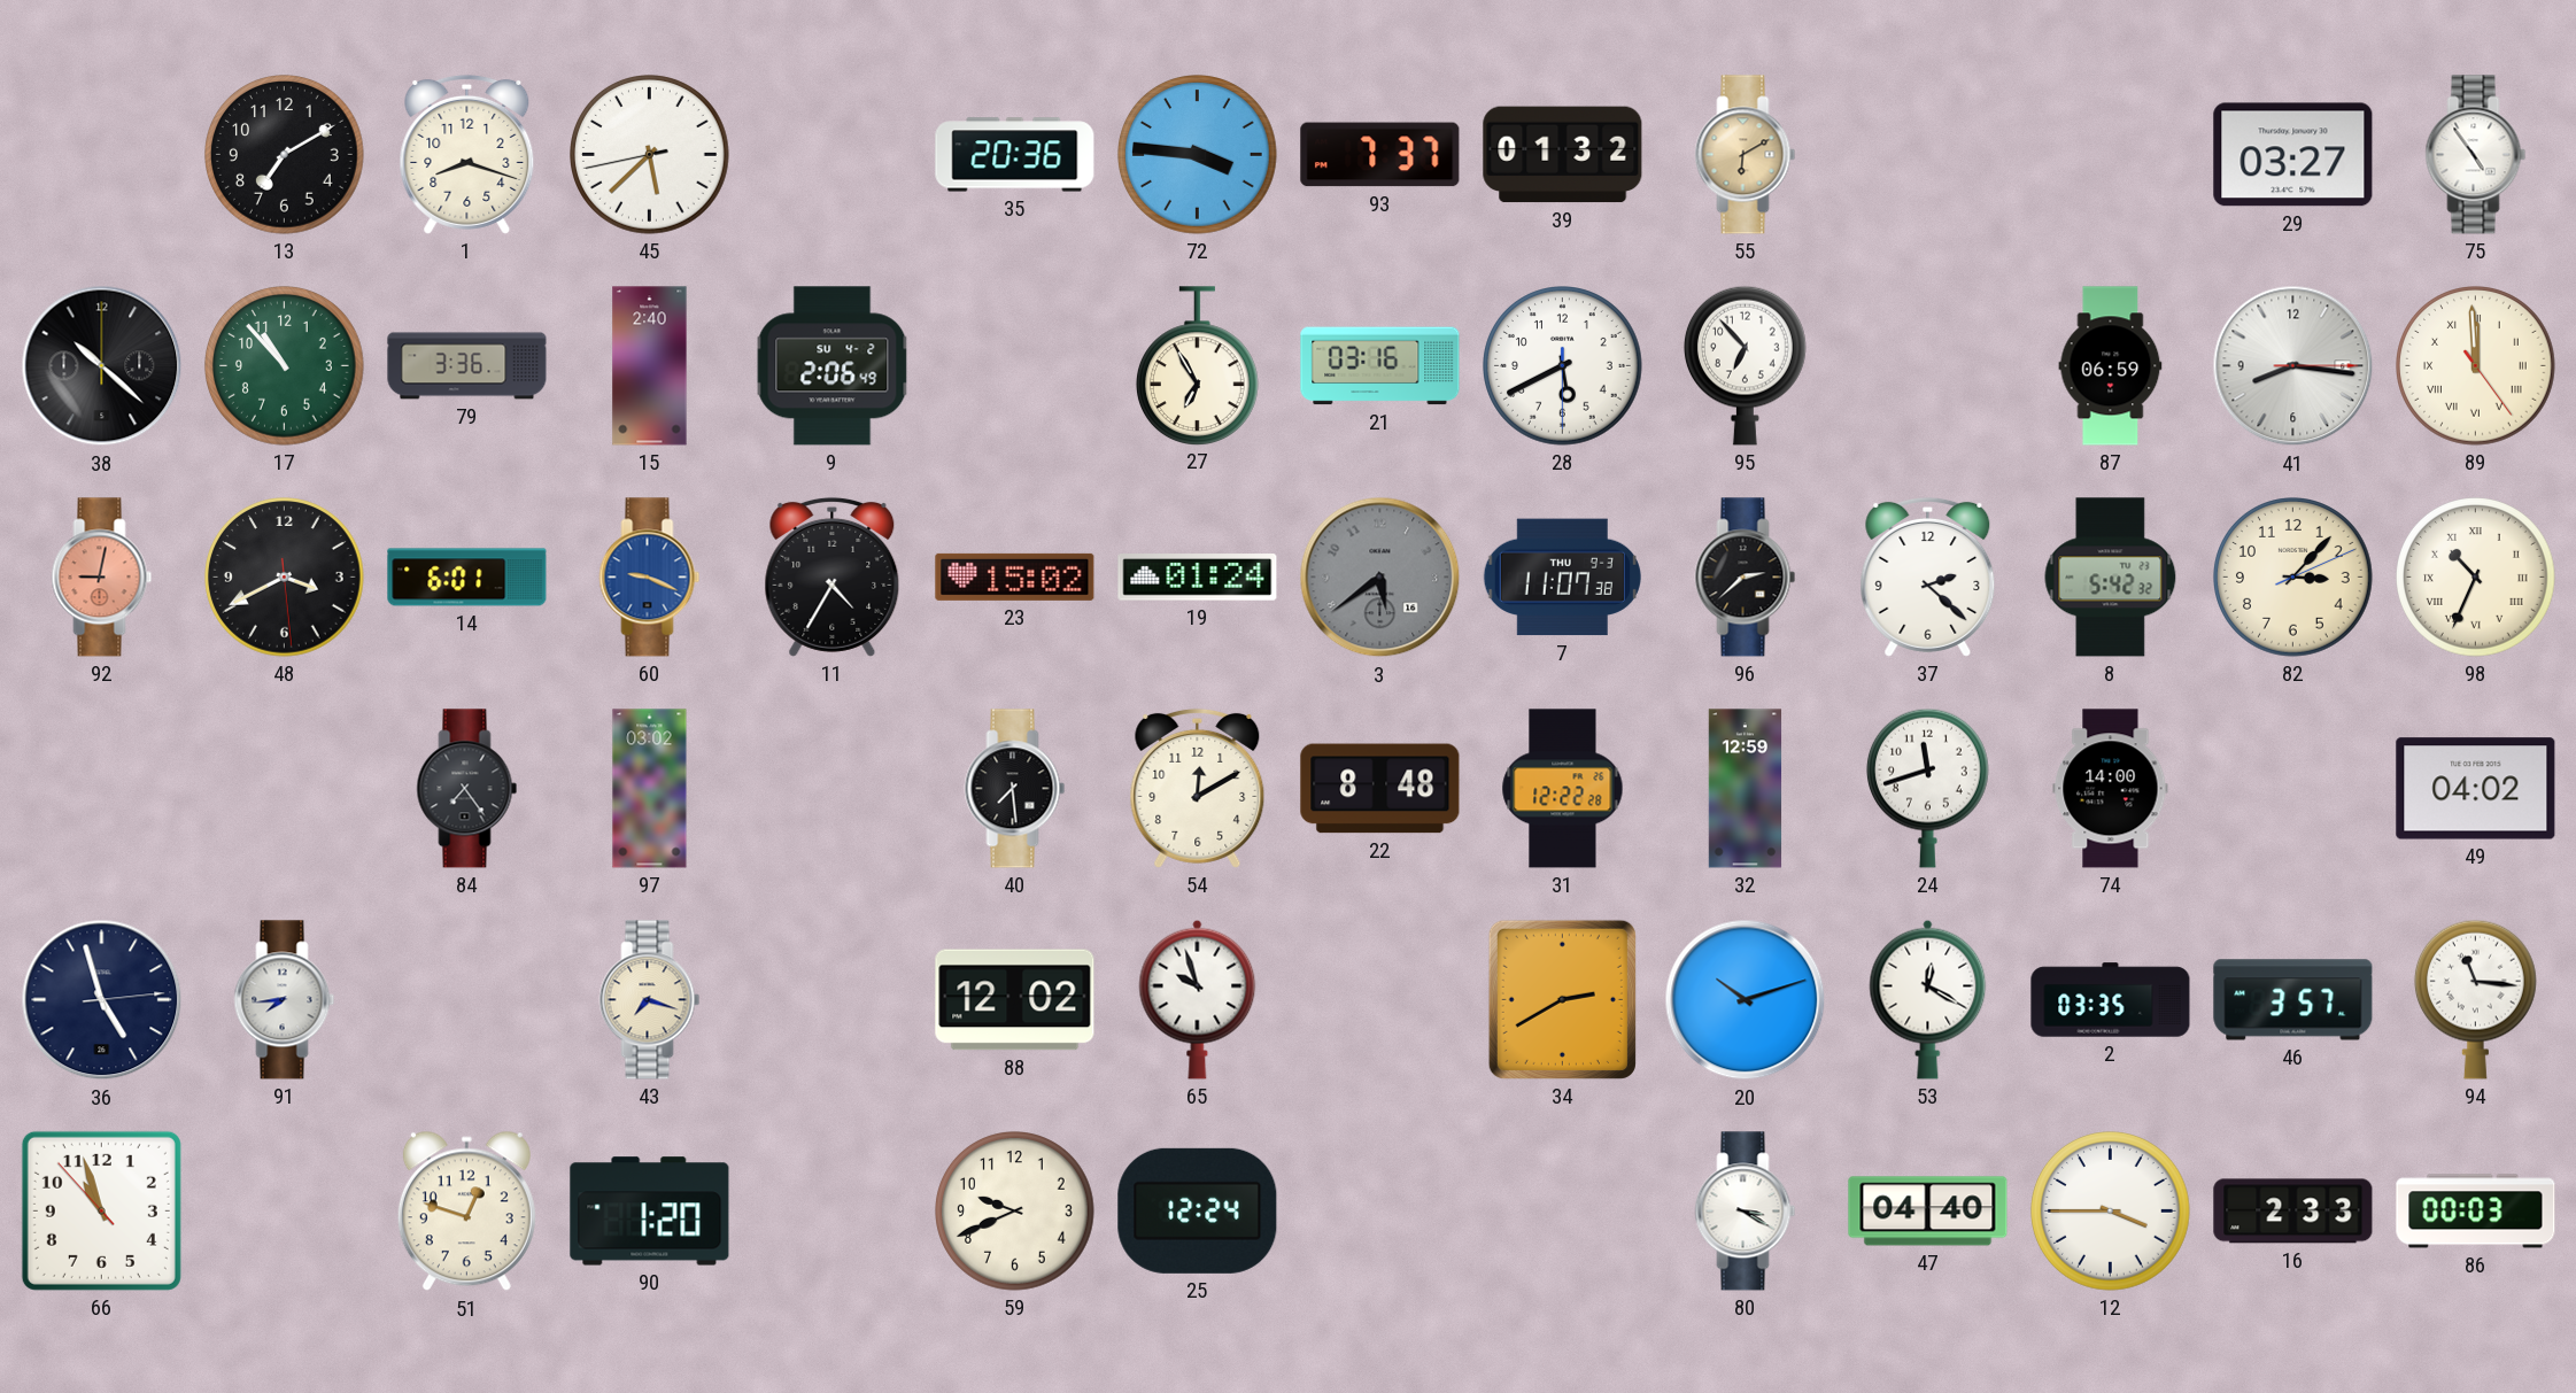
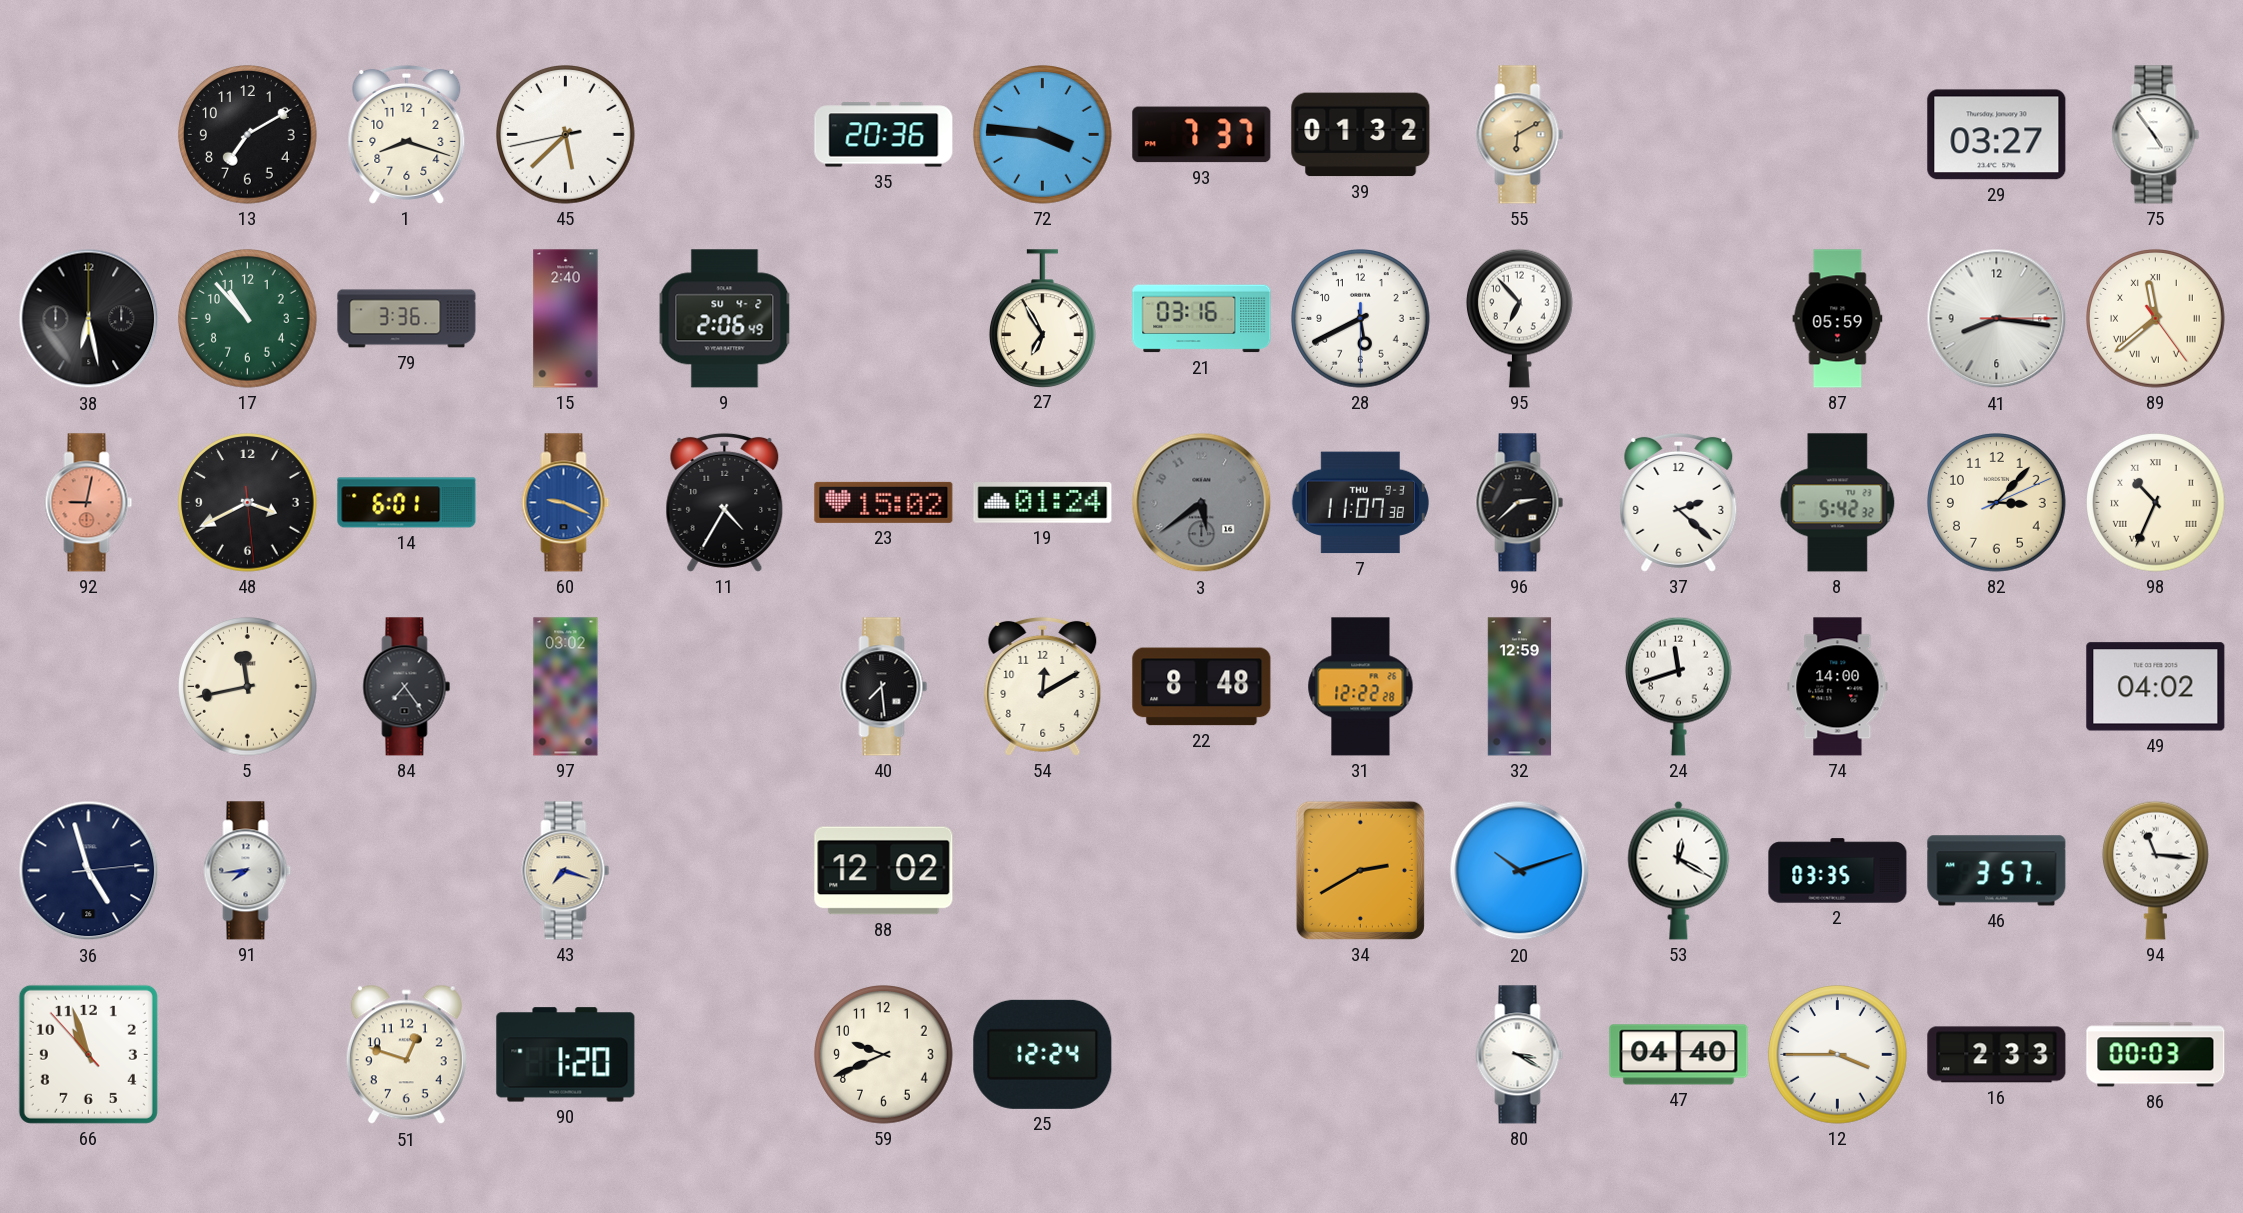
38: 10:22 -> 6:28
87: 06:59 -> 05:59
89: 11:59 -> 11:38
5: none -> 11:43
65: 9:57 -> none
